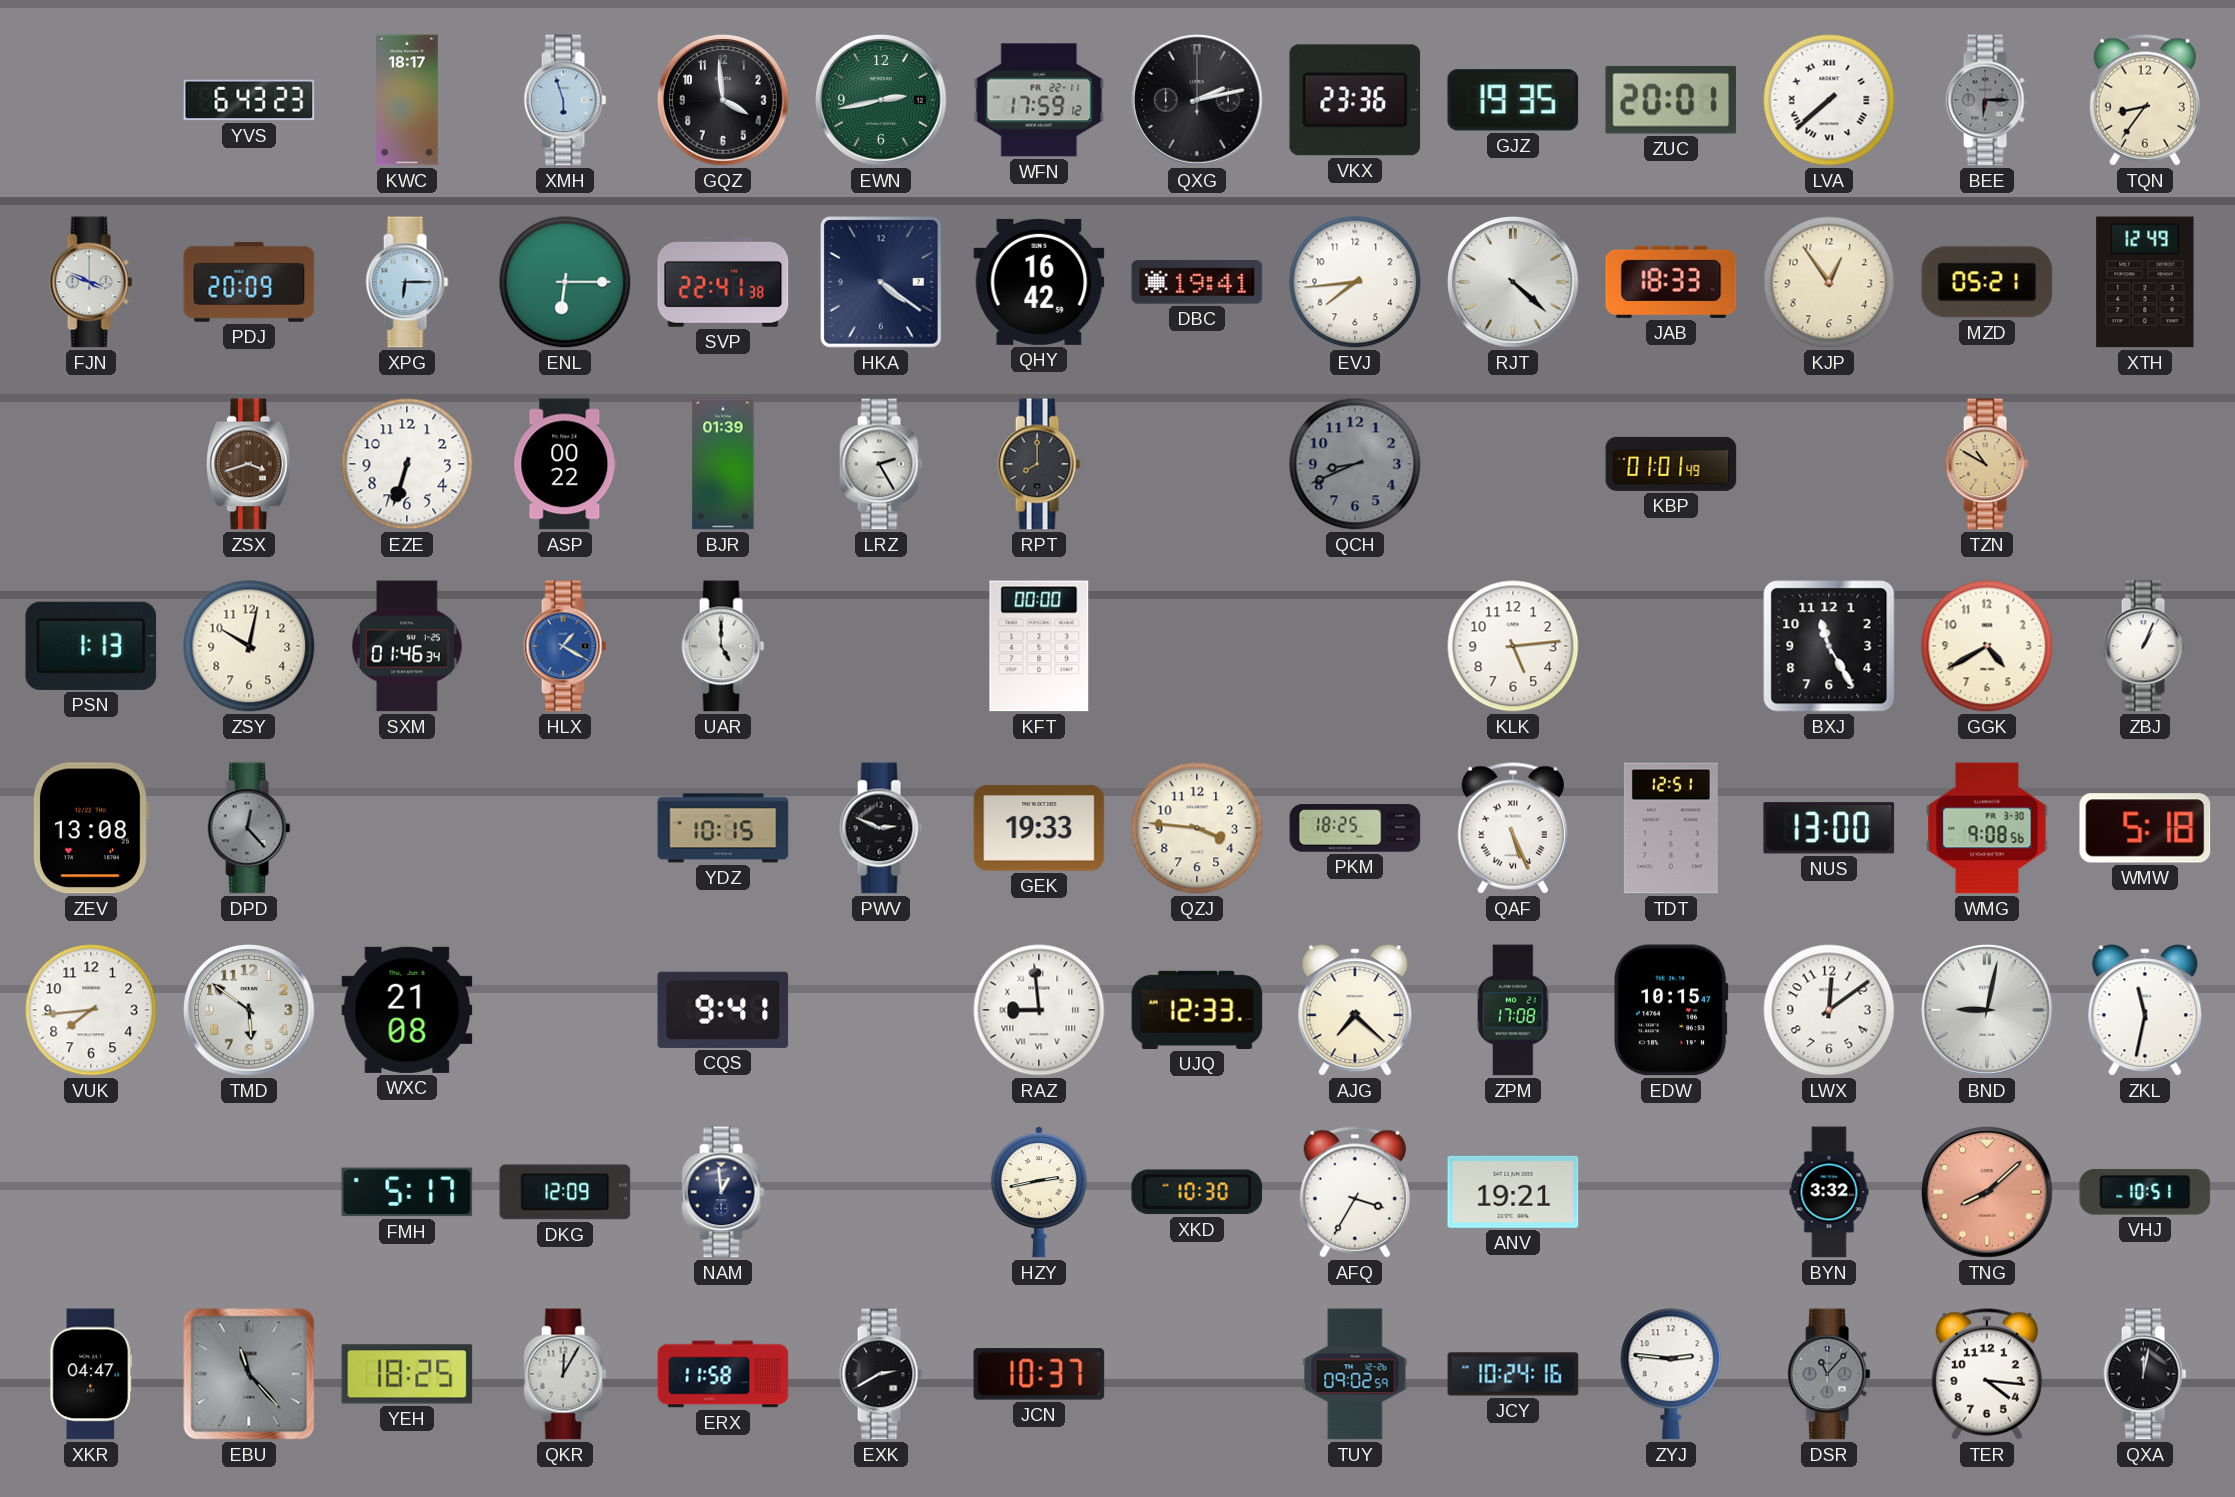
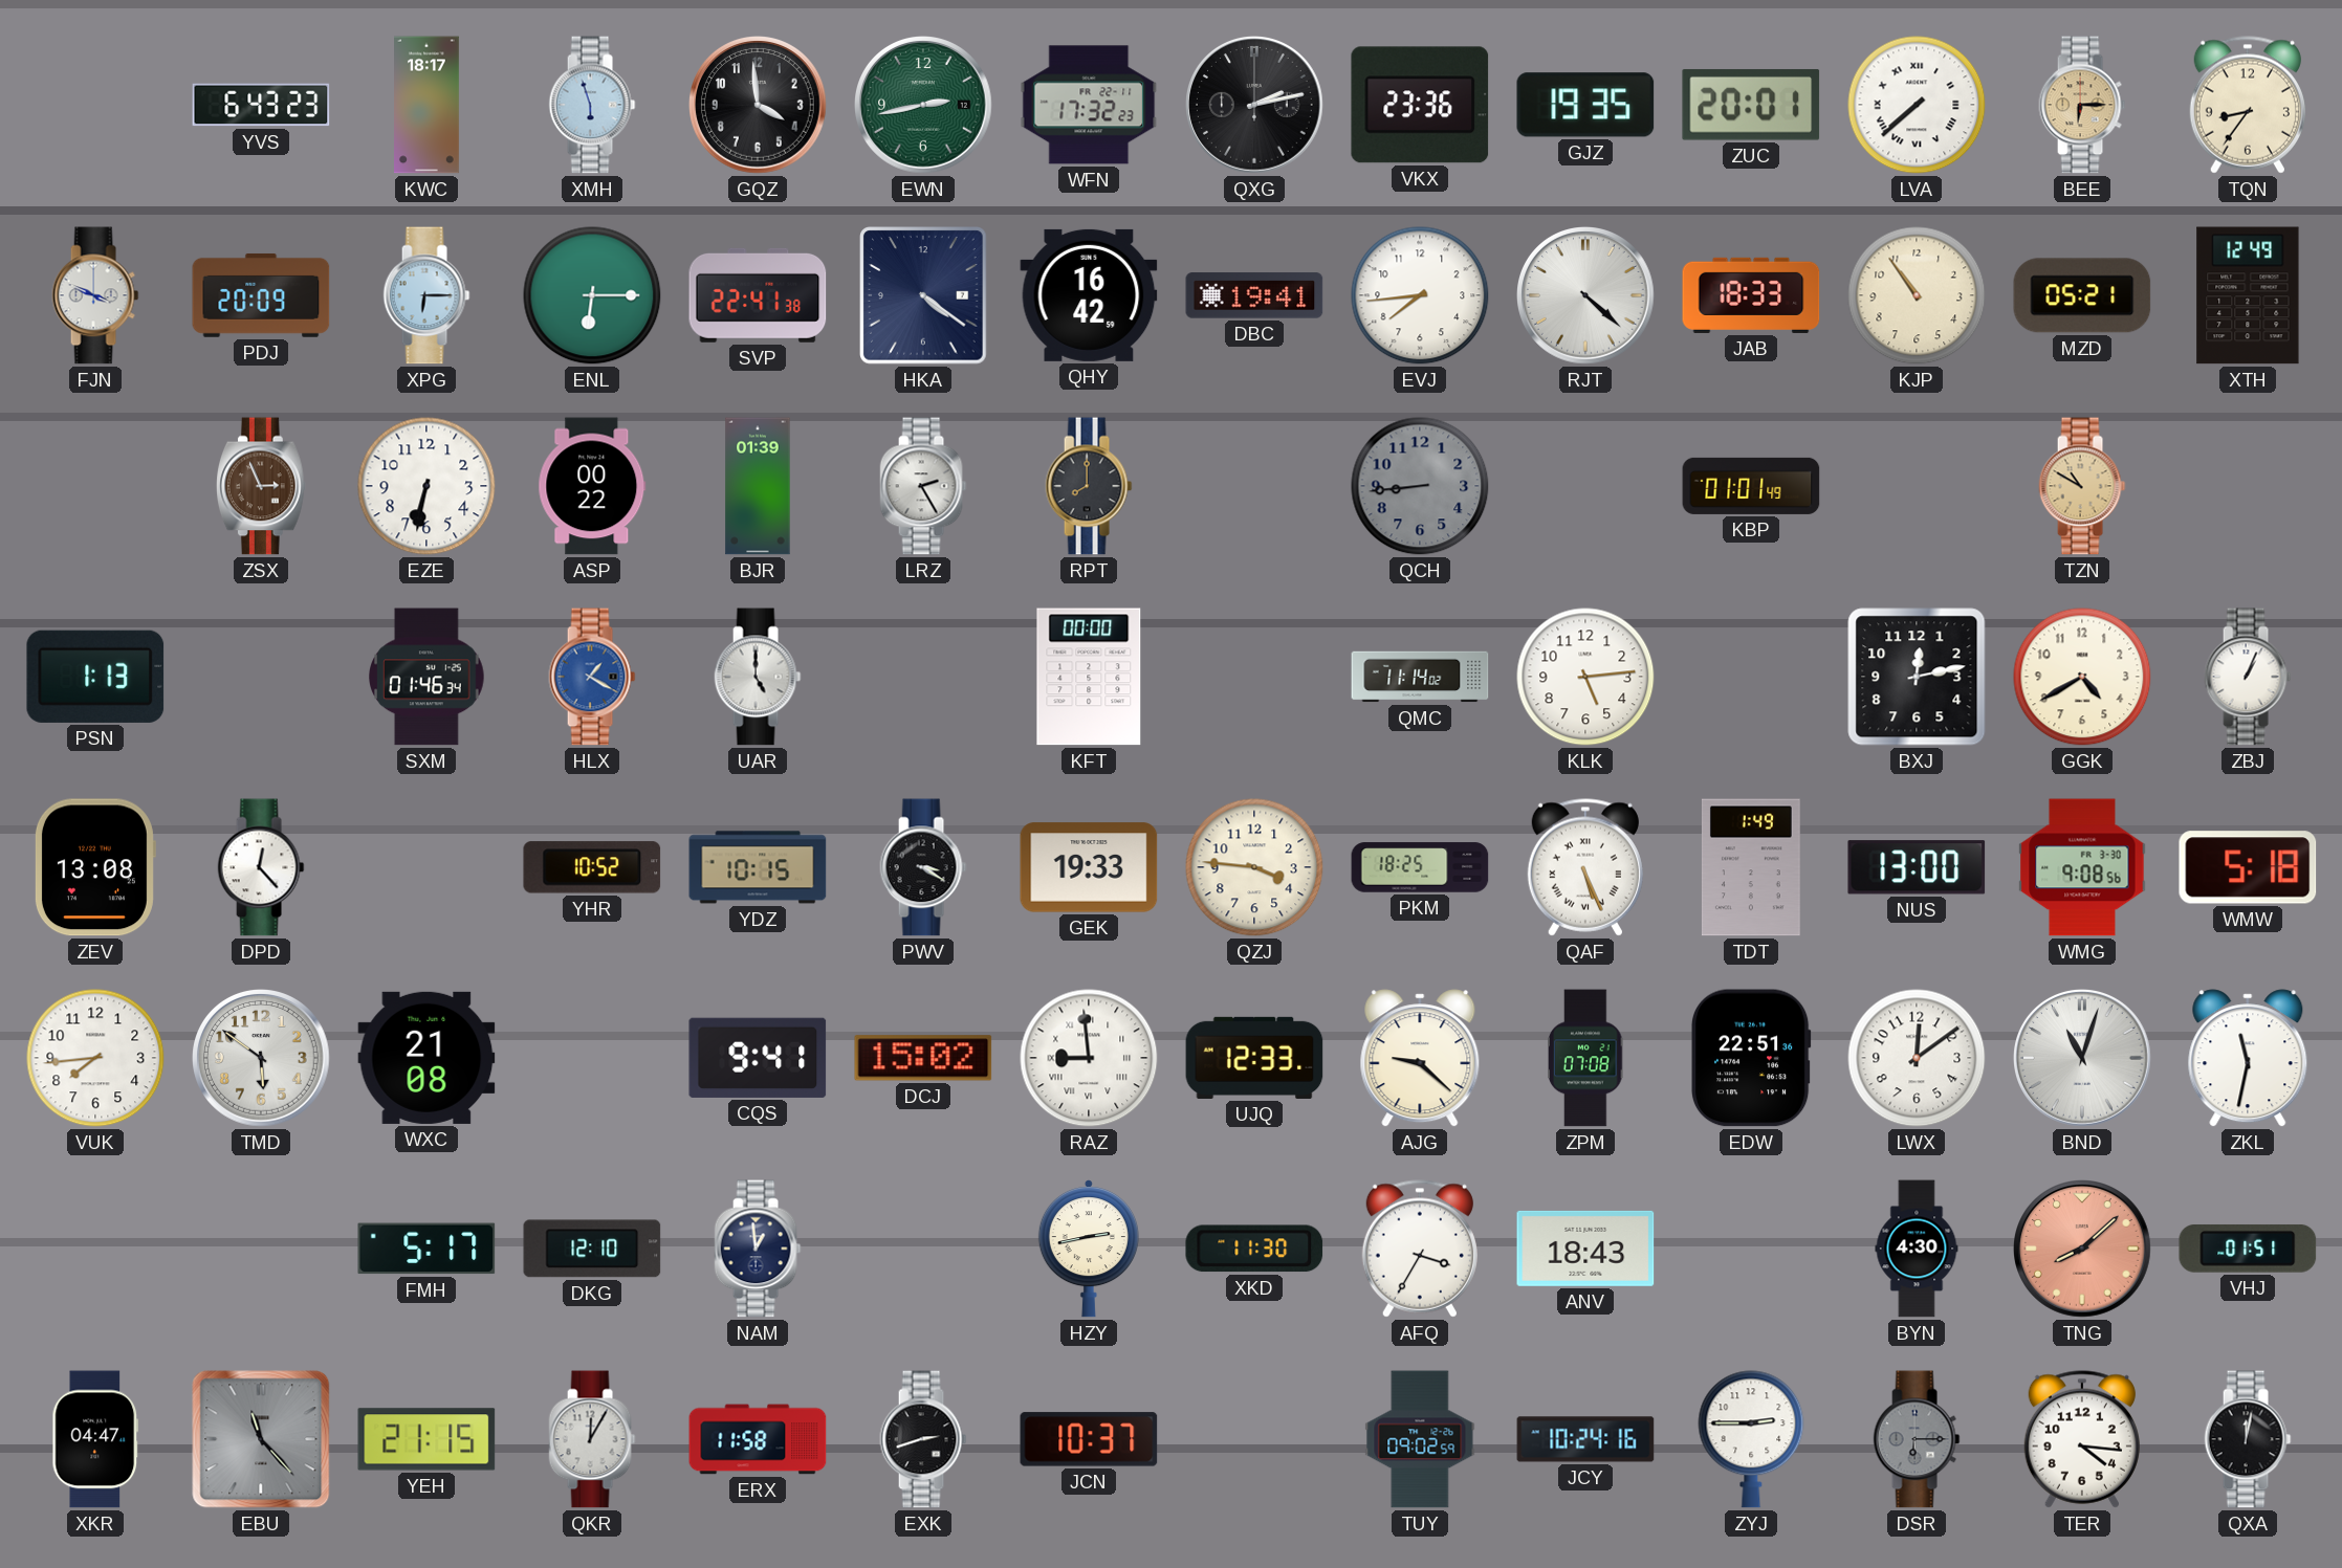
WFN: 17:59 -> 17:32
BEE dial: grey -> champagne
KJP: 12:54 -> 10:54
ZSX: 3:42 -> 2:56
EZE: 6:33 -> 6:32
QCH: 8:41 -> 8:44
ZSY: 10:02 -> none
QMC: none -> 11:14
BXJ: 11:25 -> 12:13
DPD dial: grey -> white
YHR: none -> 10:52
PWV: 2:49 -> 3:20
TDT: 12:51 -> 1:49
DCJ: none -> 15:02
AJG: 7:22 -> 9:22
ZPM: 17:08 -> 07:08
EDW: 10:15 -> 22:51
BND: 9:02 -> 11:03
DKG: 12:09 -> 12:10
XKD: 10:30 -> 11:30
ANV: 19:21 -> 18:43
BYN: 3:32 -> 4:30
VHJ: 10:51 -> 01:51
YEH: 18:25 -> 21:15
EXK: 2:40 -> 2:42
ZYJ: 2:46 -> 2:45
DSR: 11:07 -> 6:15
